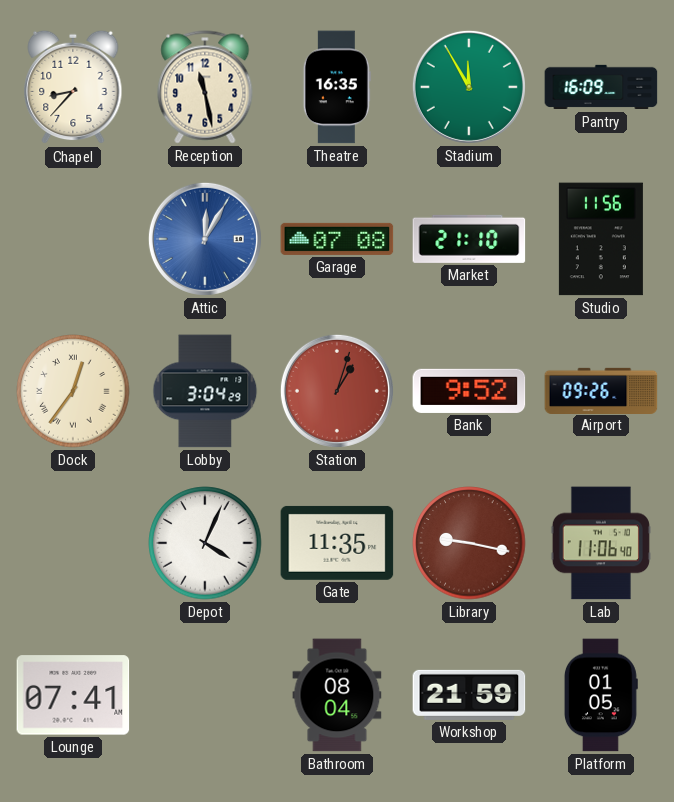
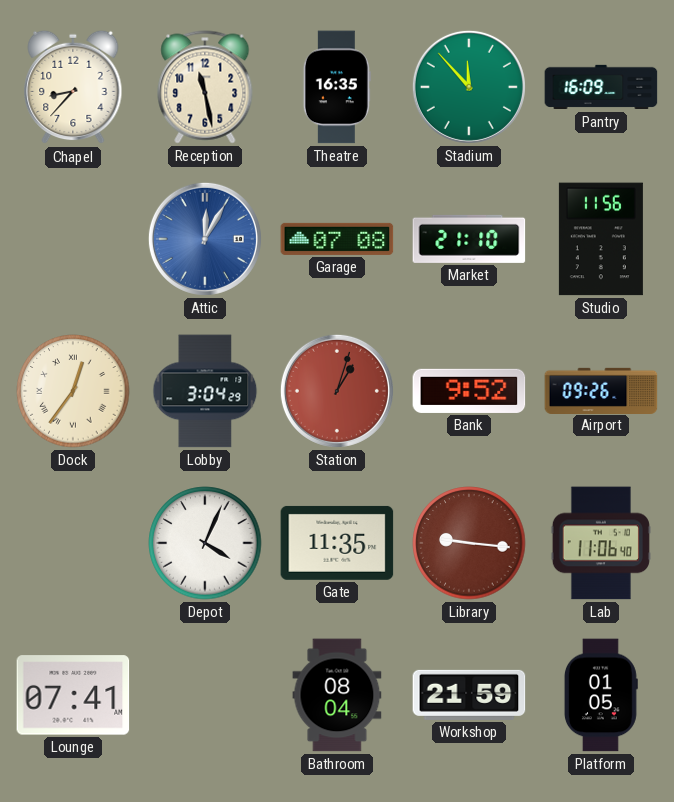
Stadium: 11:55 -> 11:53
Library: 9:17 -> 9:16
